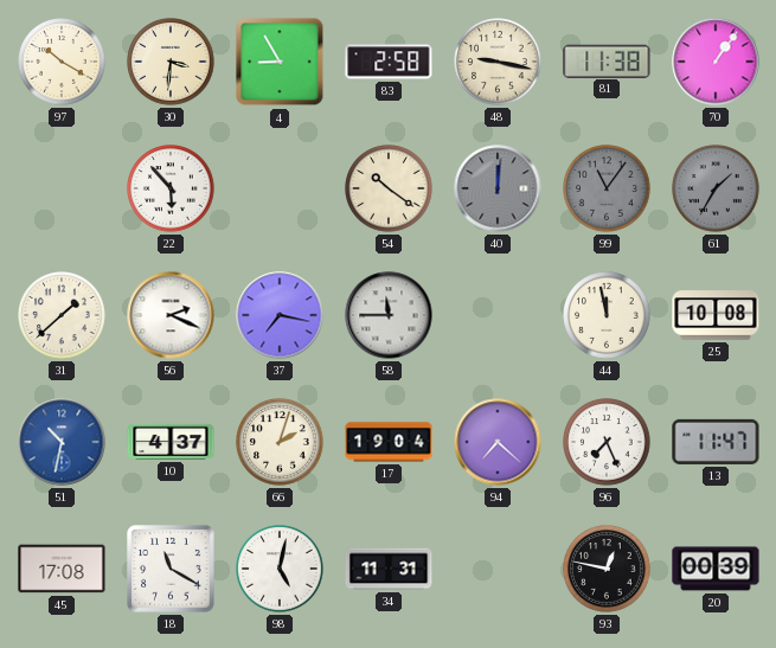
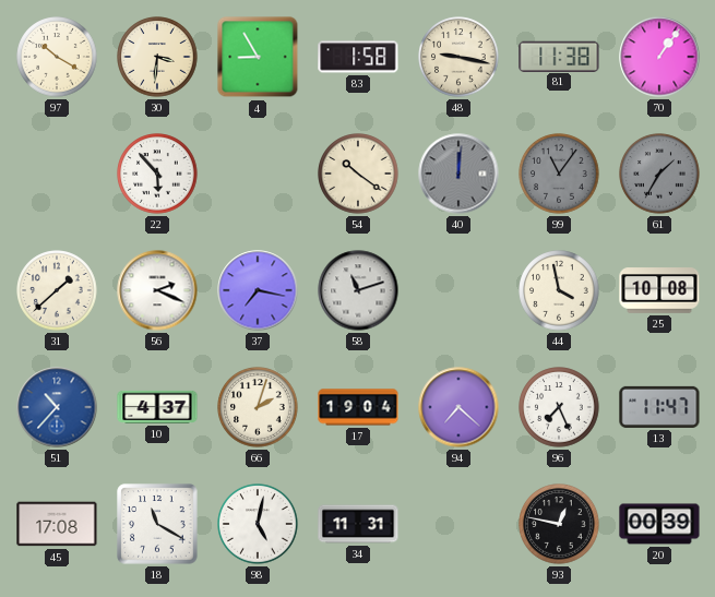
83: 2:58 -> 1:58
58: 11:45 -> 11:12
44: 11:58 -> 3:58
51: 10:32 -> 10:37
